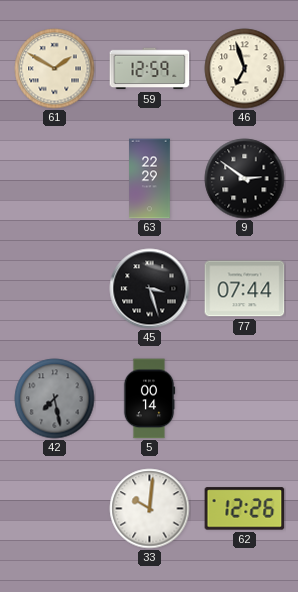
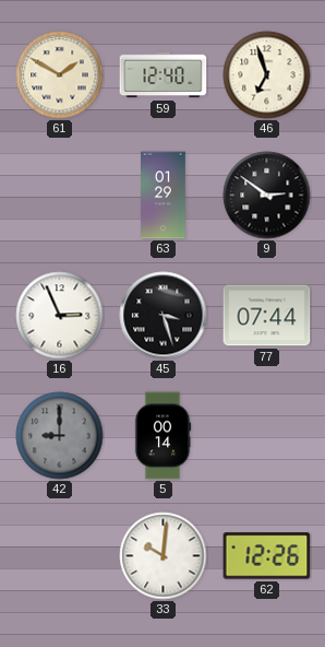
59: 12:59 -> 12:40
63: 22:29 -> 01:29
16: none -> 2:56
42: 7:28 -> 9:00
